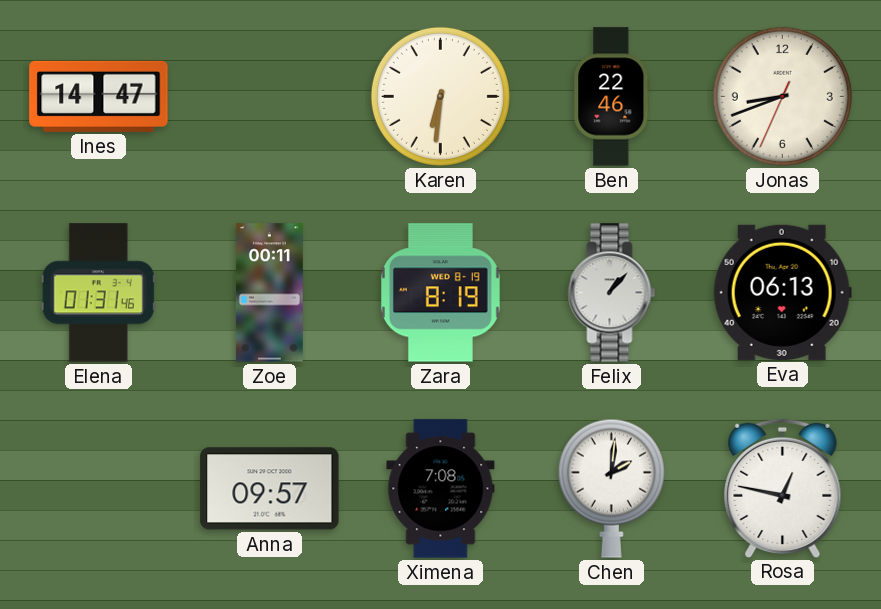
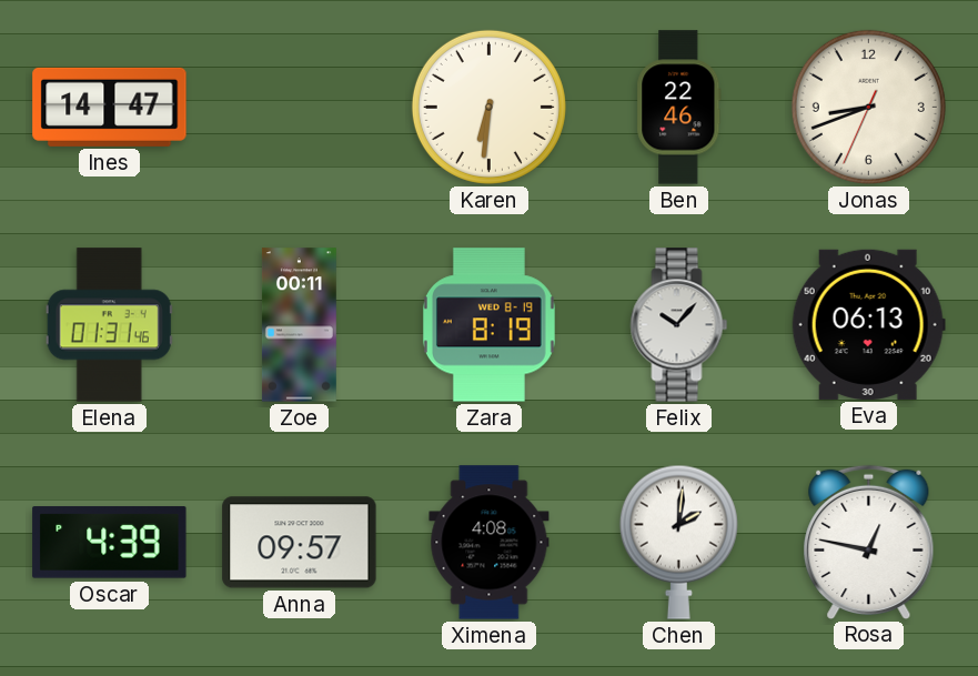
Felix: 1:07 -> 10:07
Oscar: none -> 4:39
Ximena: 7:08 -> 4:08
